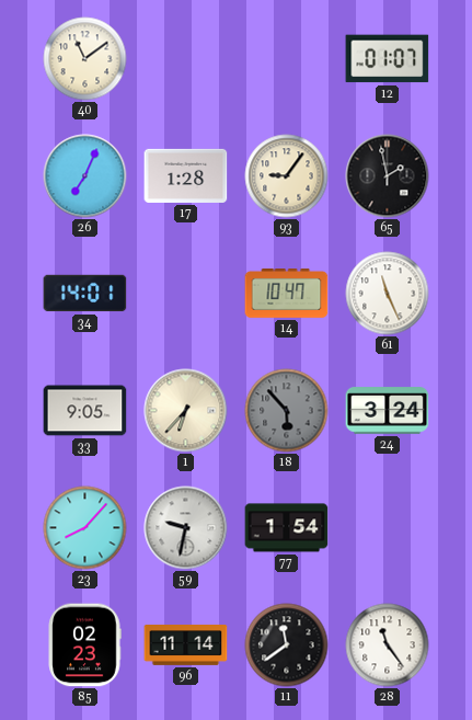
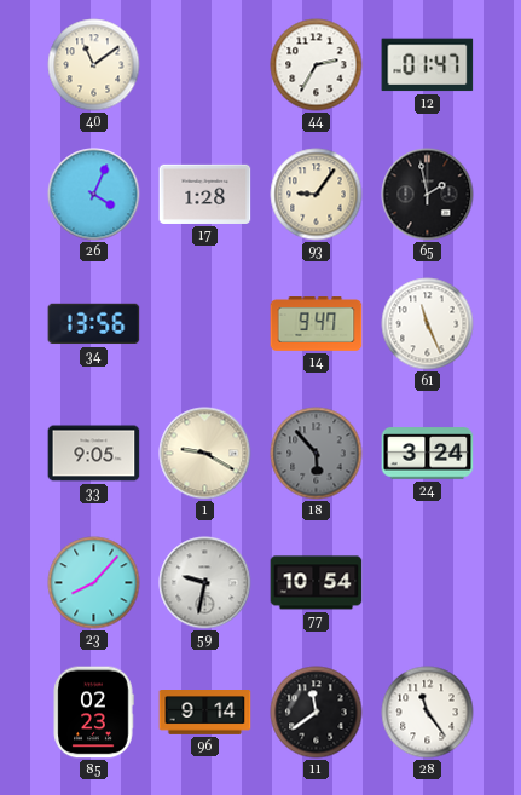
44: none -> 2:35
12: 01:07 -> 01:47
26: 7:04 -> 4:04
34: 14:01 -> 13:56
14: 10:47 -> 9:47
1: 6:37 -> 9:20
77: 1:54 -> 10:54
96: 11:14 -> 9:14
